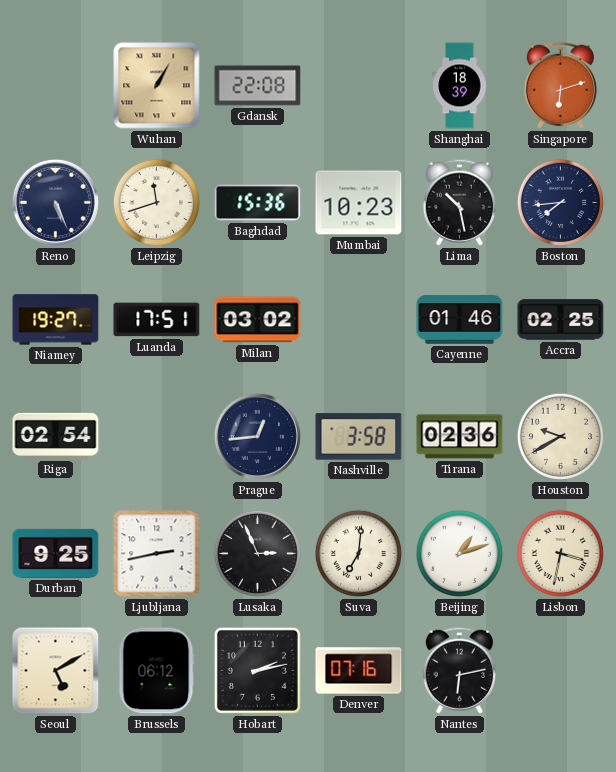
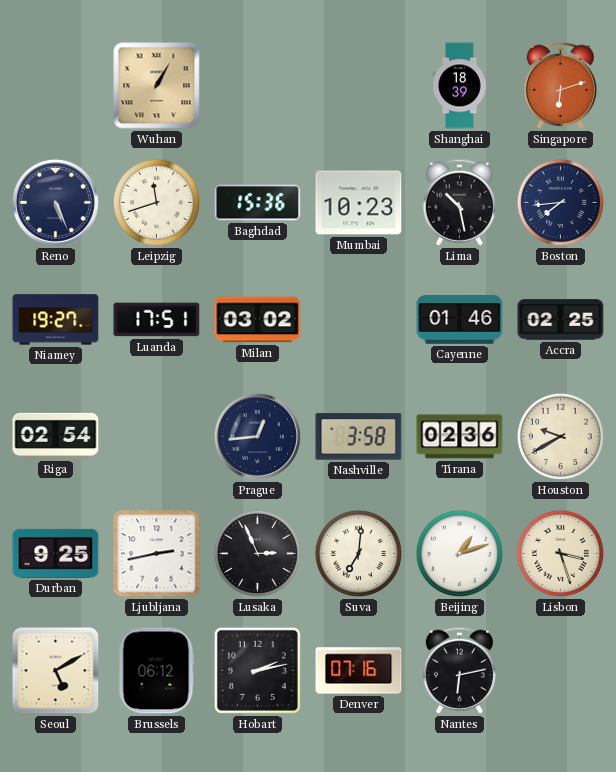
Gdansk: 22:08 -> none
Lisbon: 3:32 -> 3:27
